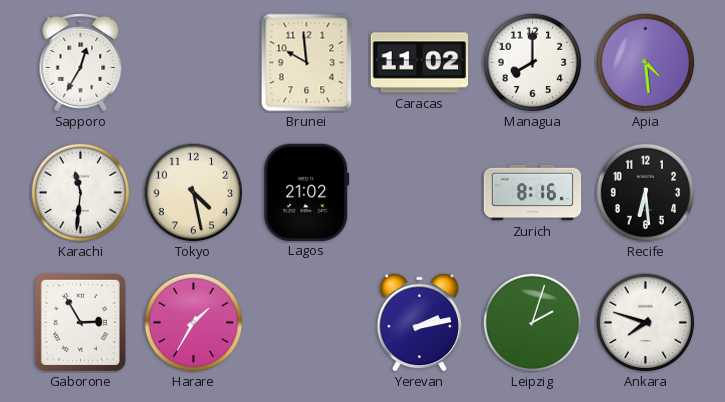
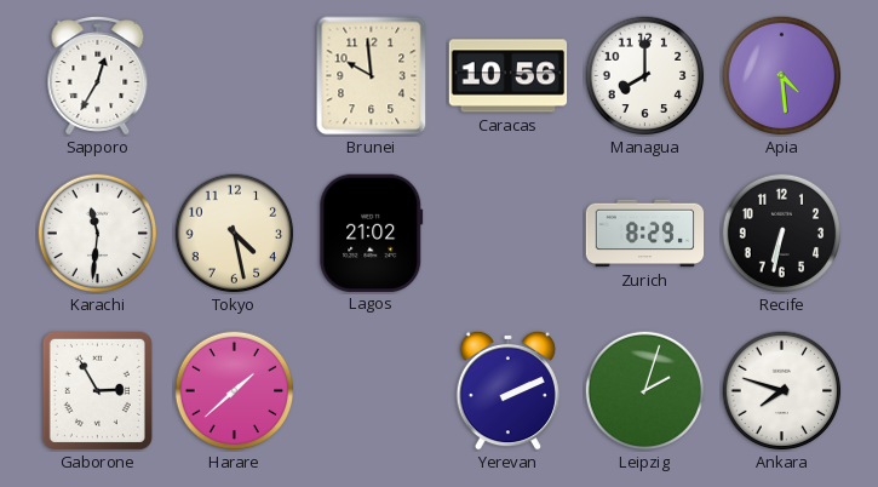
Caracas: 11:02 -> 10:56
Zurich: 8:16 -> 8:29
Recife: 6:29 -> 6:32
Harare: 1:35 -> 1:38
Yerevan: 2:13 -> 2:11
